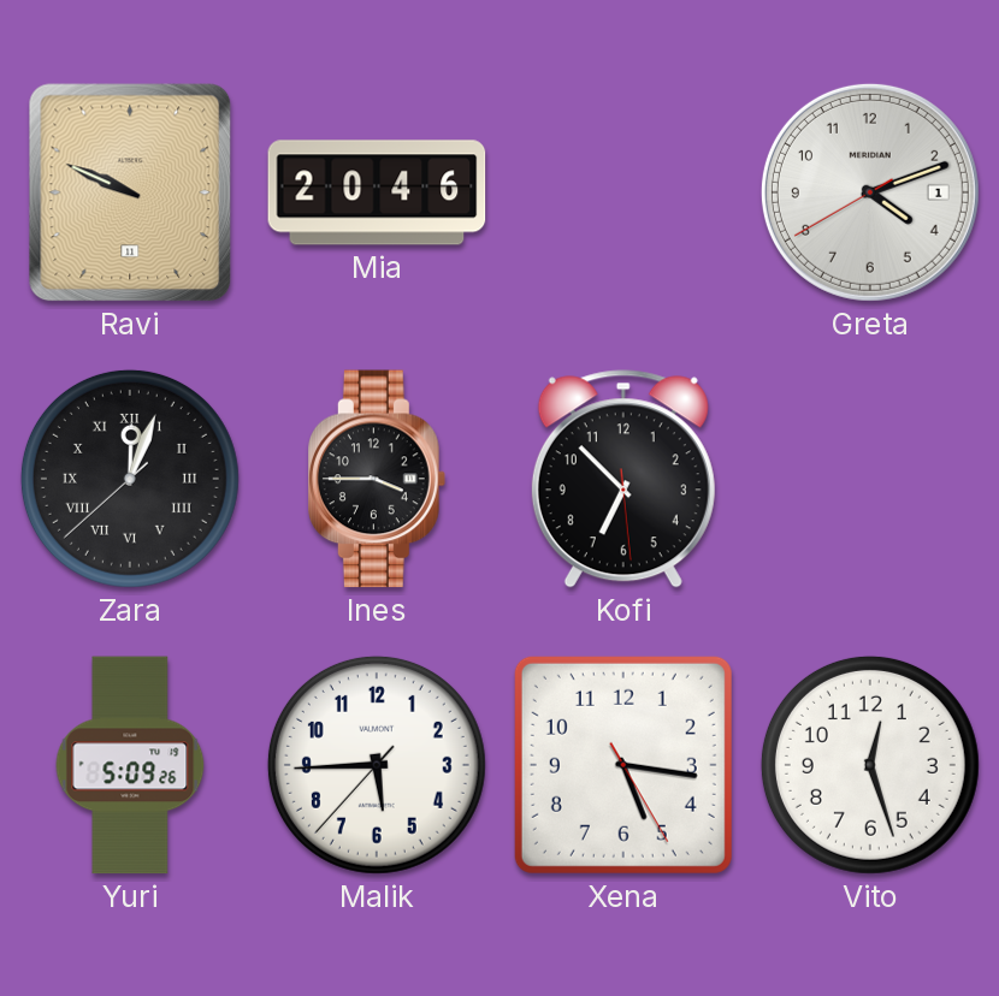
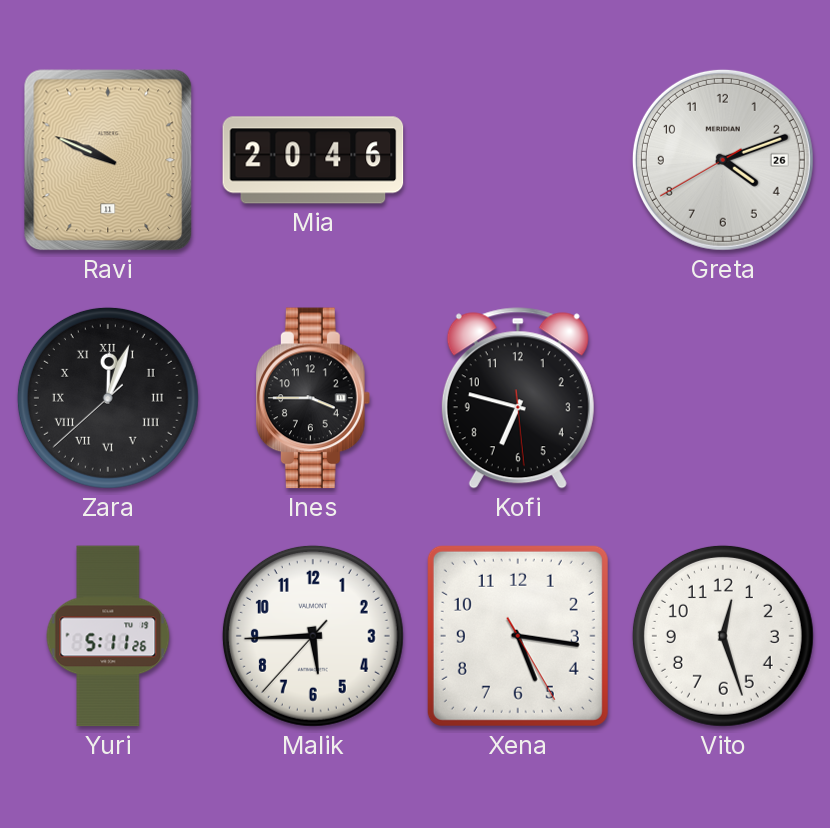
Greta date: 1 -> 26
Kofi: 6:52 -> 6:47
Yuri: 5:09 -> 5:11
